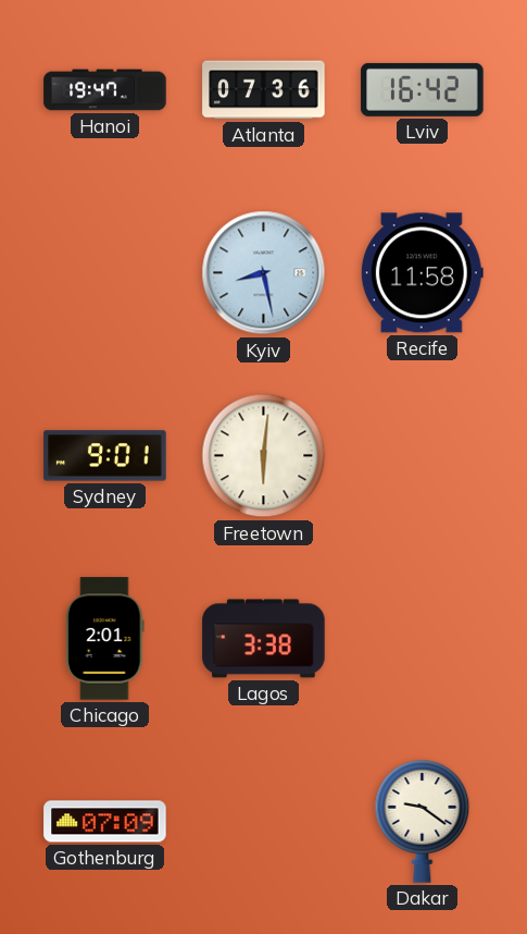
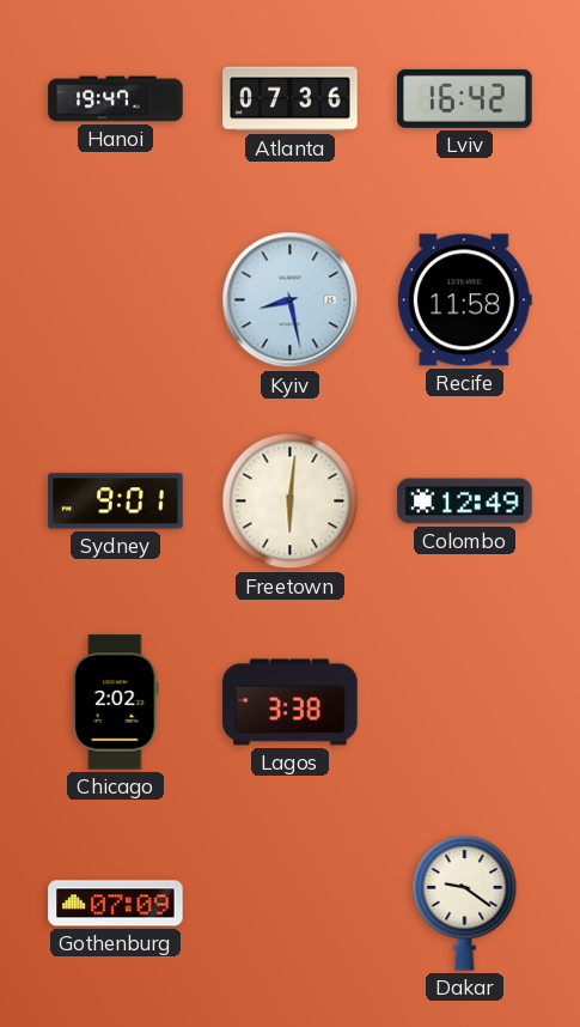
Colombo: none -> 12:49
Chicago: 2:01 -> 2:02
